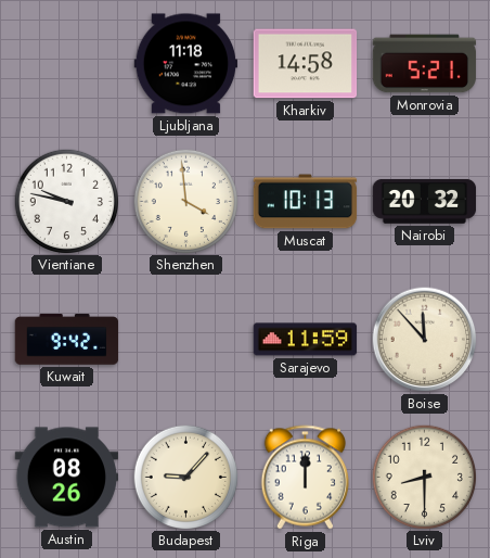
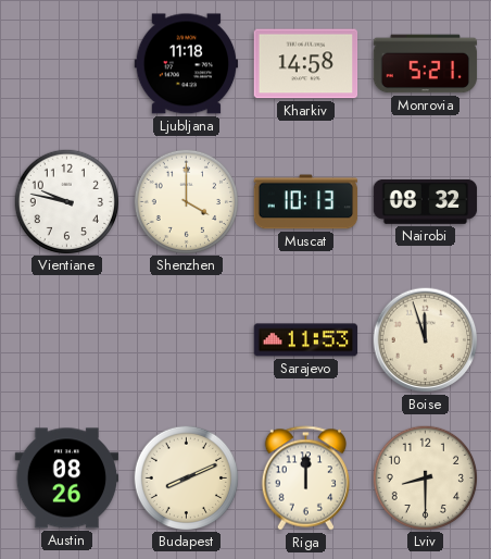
Shenzhen: 3:59 -> 4:00
Nairobi: 20:32 -> 08:32
Kuwait: 9:42 -> none
Sarajevo: 11:59 -> 11:53
Boise: 11:53 -> 11:57
Budapest: 9:07 -> 8:11
